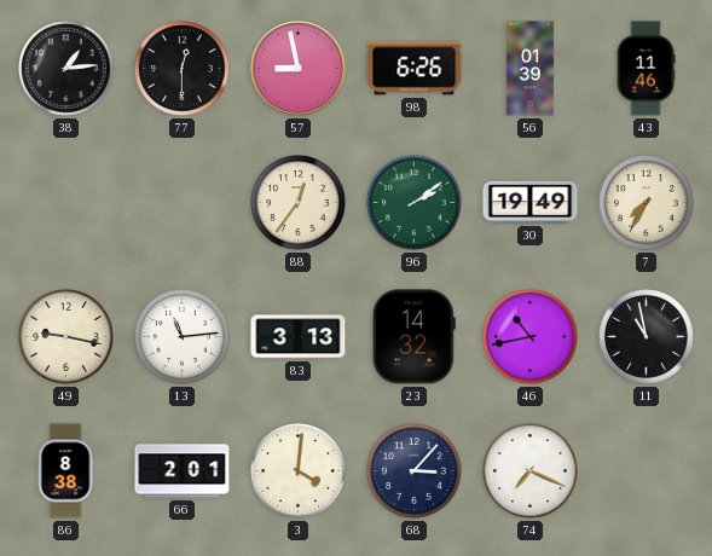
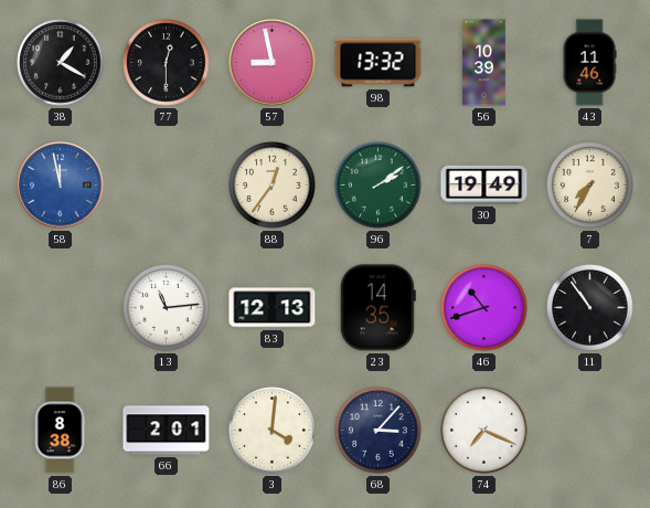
38: 1:14 -> 1:20
98: 6:26 -> 13:32
56: 01:39 -> 10:39
58: none -> 11:58
49: 9:17 -> none
83: 3:13 -> 12:13
23: 14:32 -> 14:35
46: 10:43 -> 10:42
11: 10:58 -> 10:54
